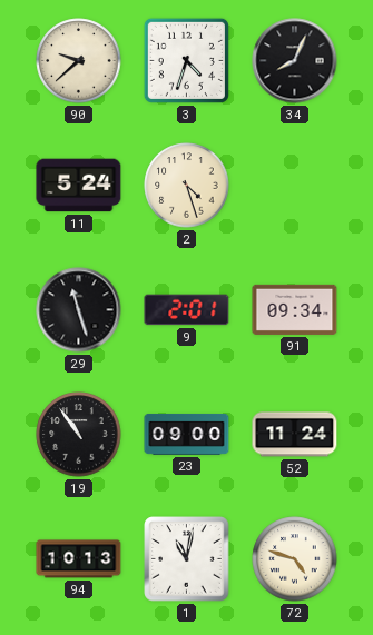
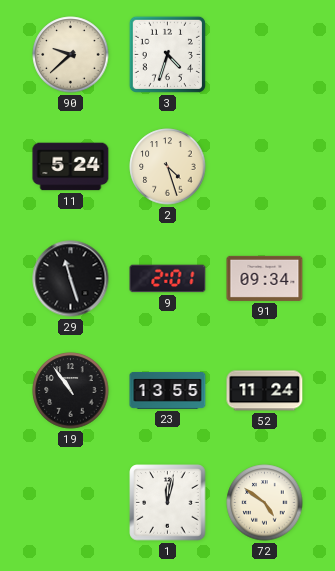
34: 8:04 -> none
23: 09:00 -> 13:55
94: 10:13 -> none
1: 11:02 -> 12:02
72: 4:48 -> 4:51
